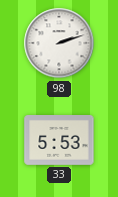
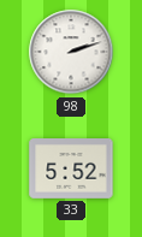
33: 5:53 -> 5:52
